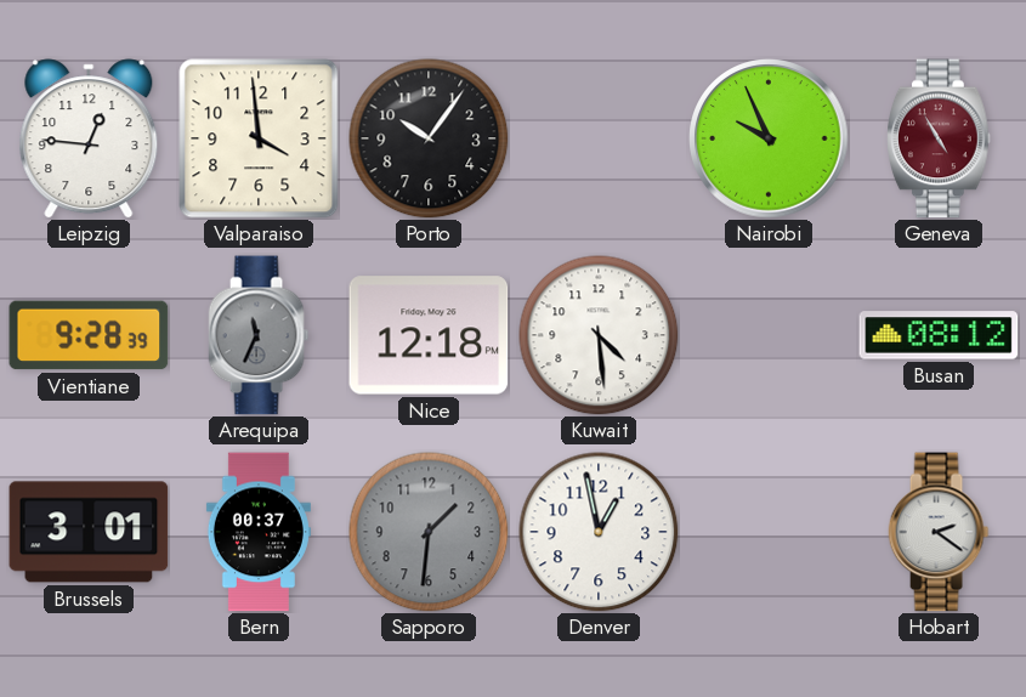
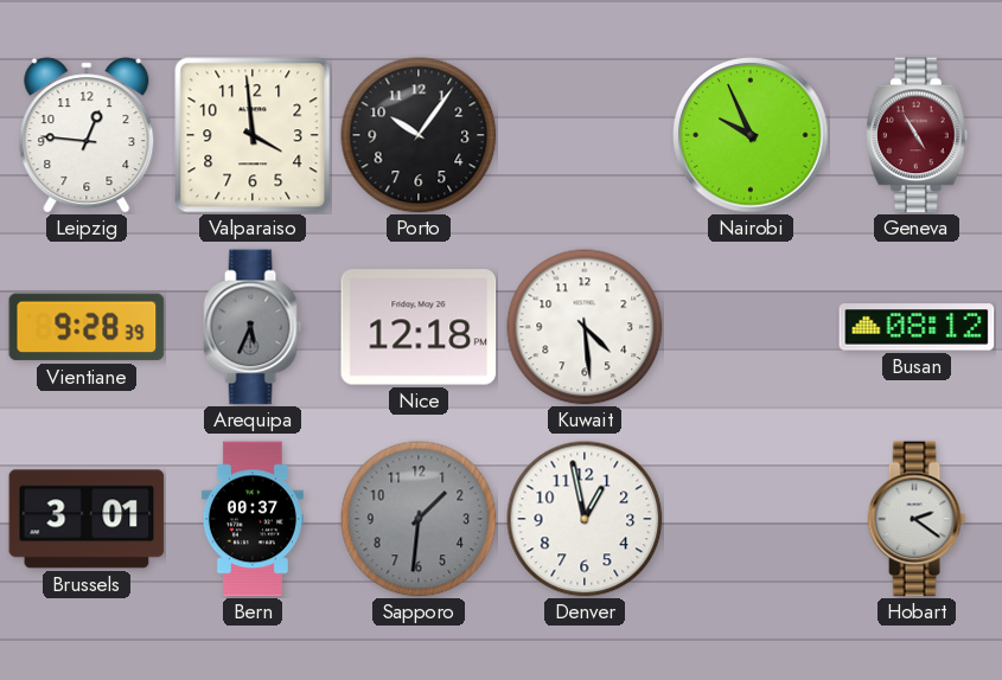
Arequipa: 11:34 -> 5:34
